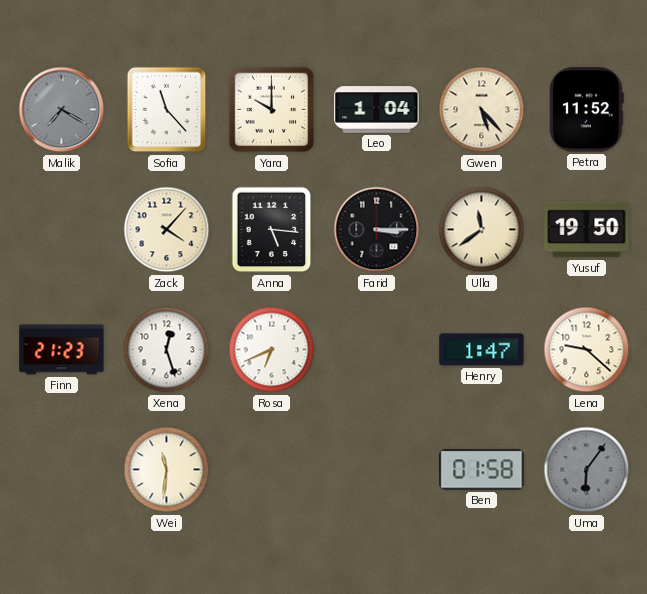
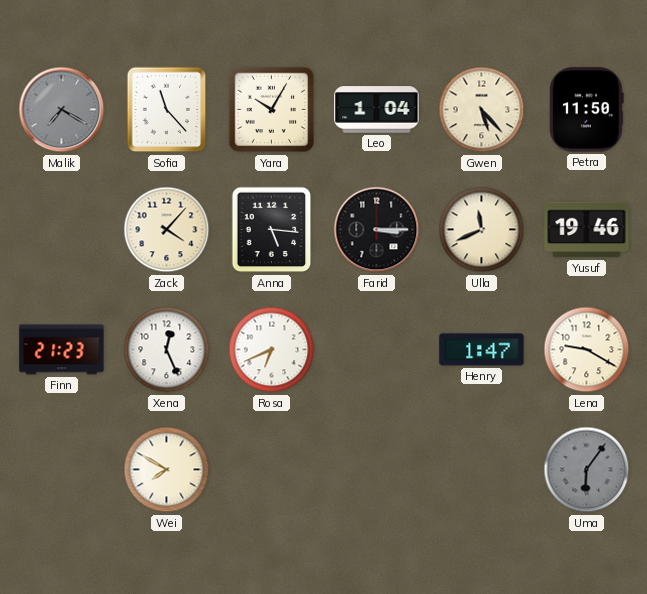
Yara: 10:00 -> 10:05
Petra: 11:52 -> 11:50
Ulla: 11:39 -> 11:41
Yusuf: 19:50 -> 19:46
Xena: 12:27 -> 12:26
Lena: 9:22 -> 9:20
Wei: 11:31 -> 7:50
Ben: 01:58 -> none
